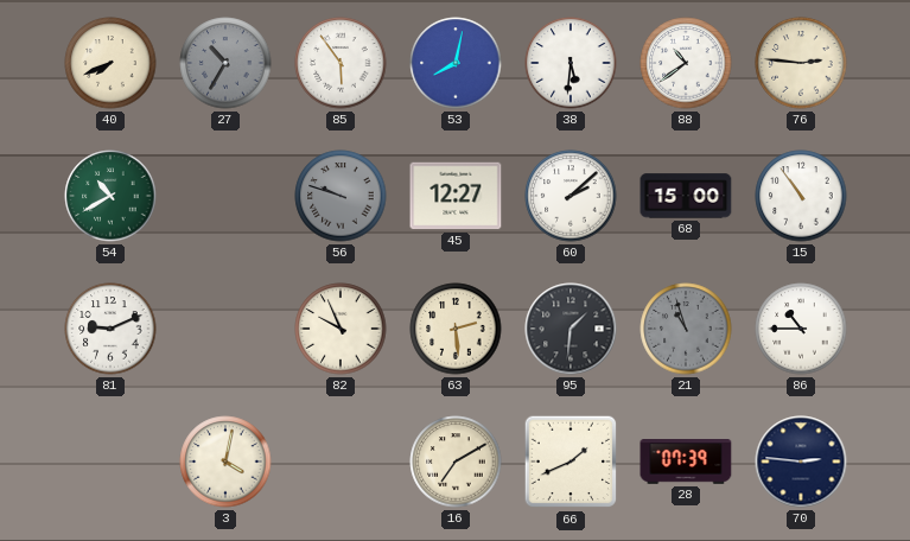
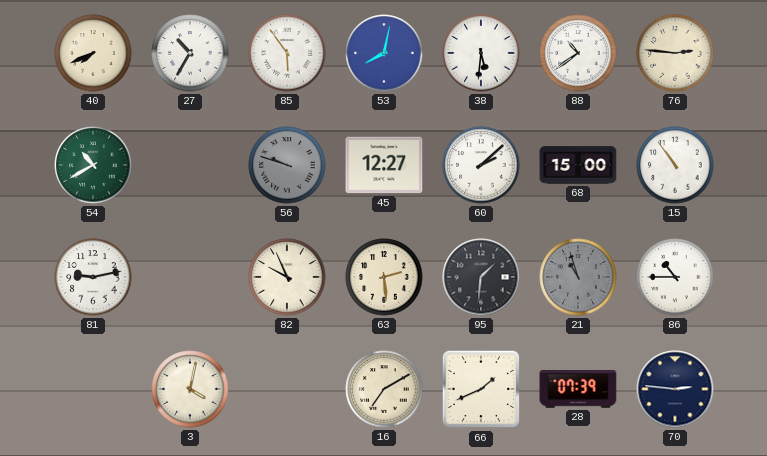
27 dial: grey -> white
81: 9:11 -> 9:13
